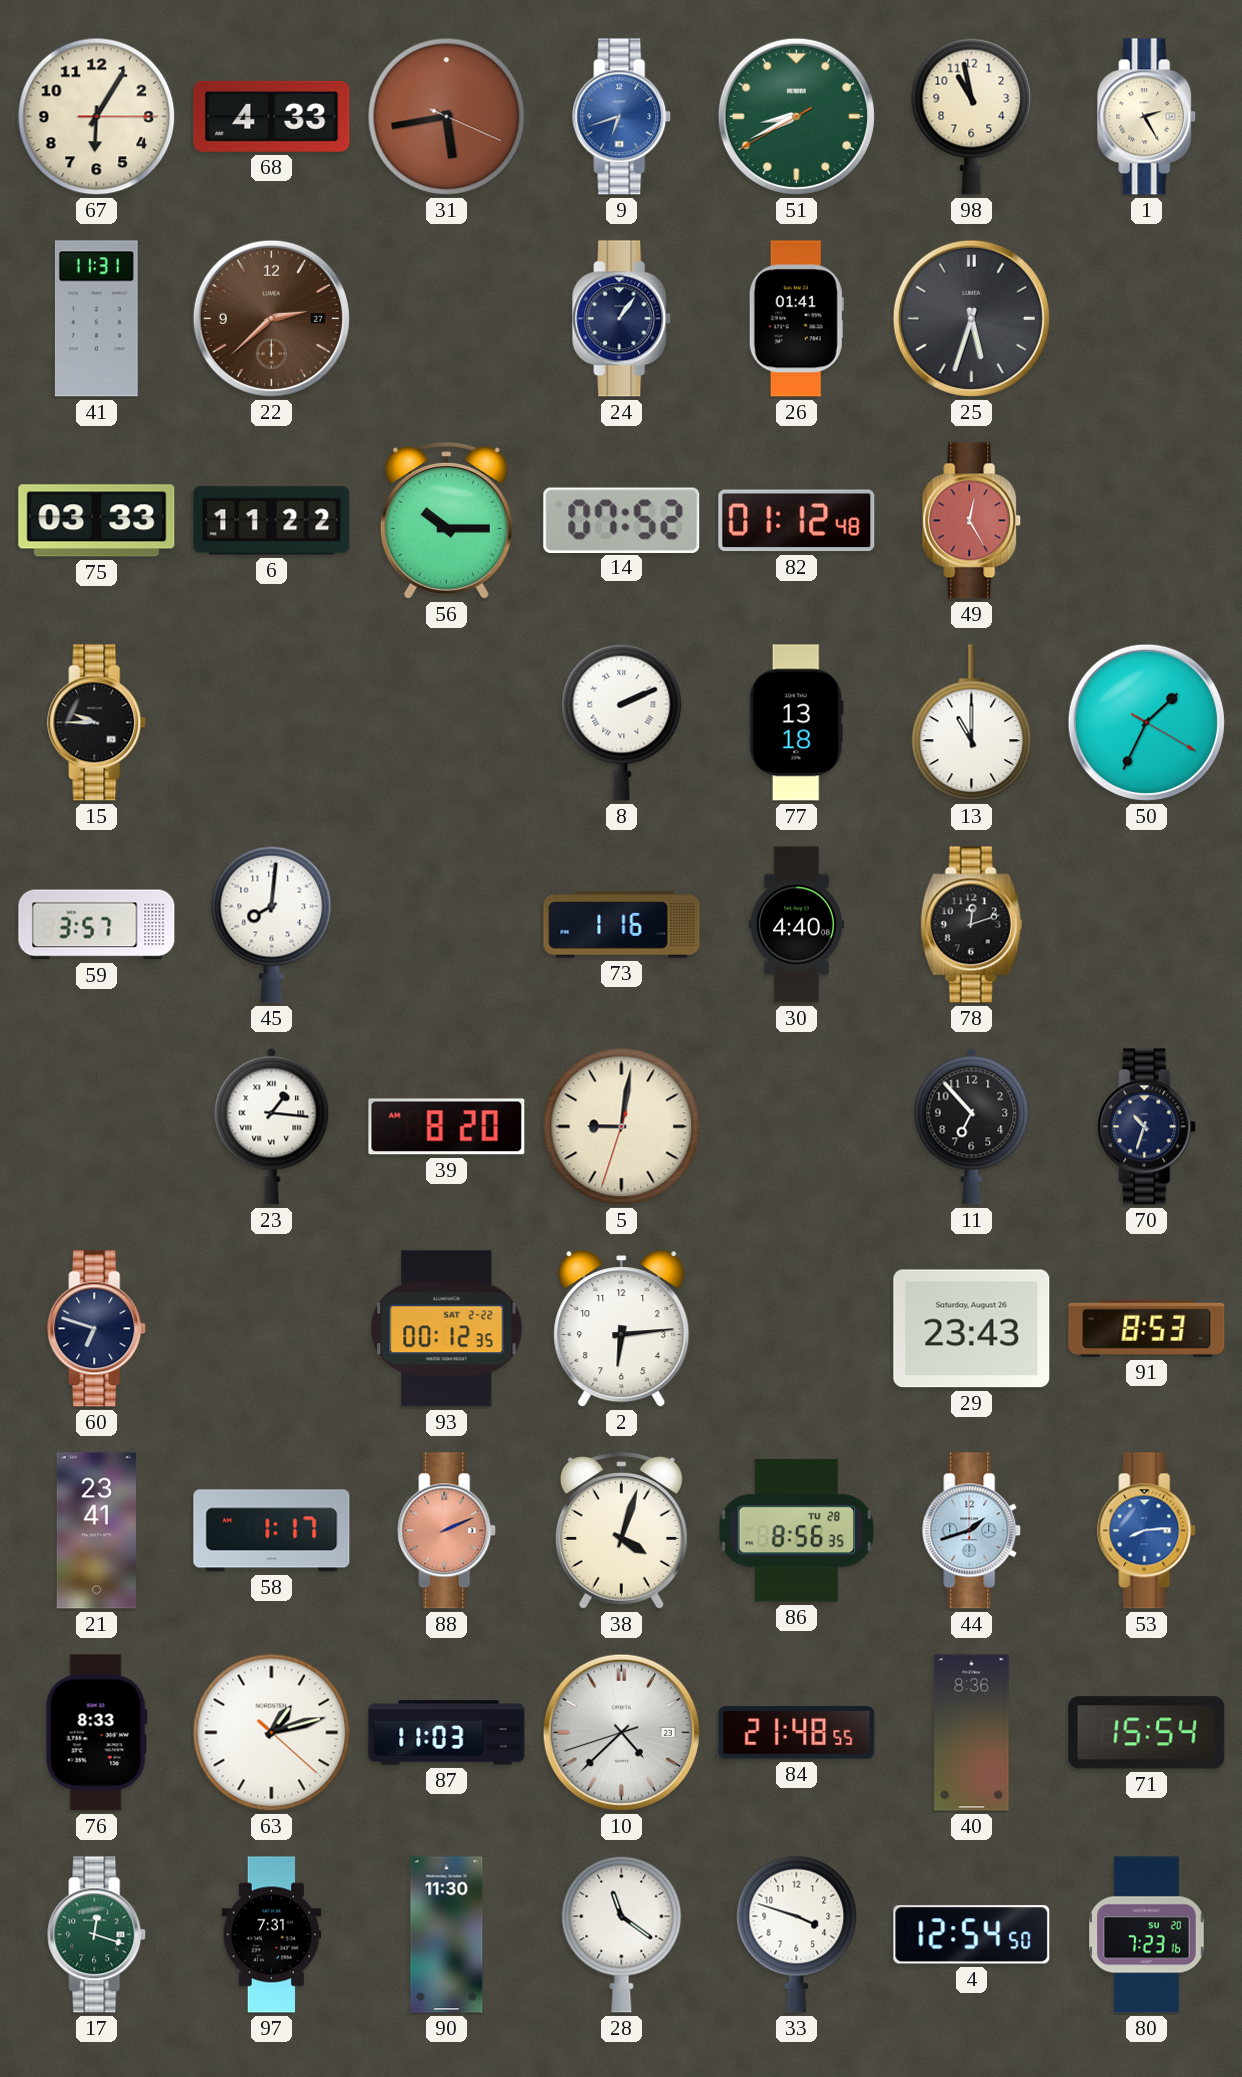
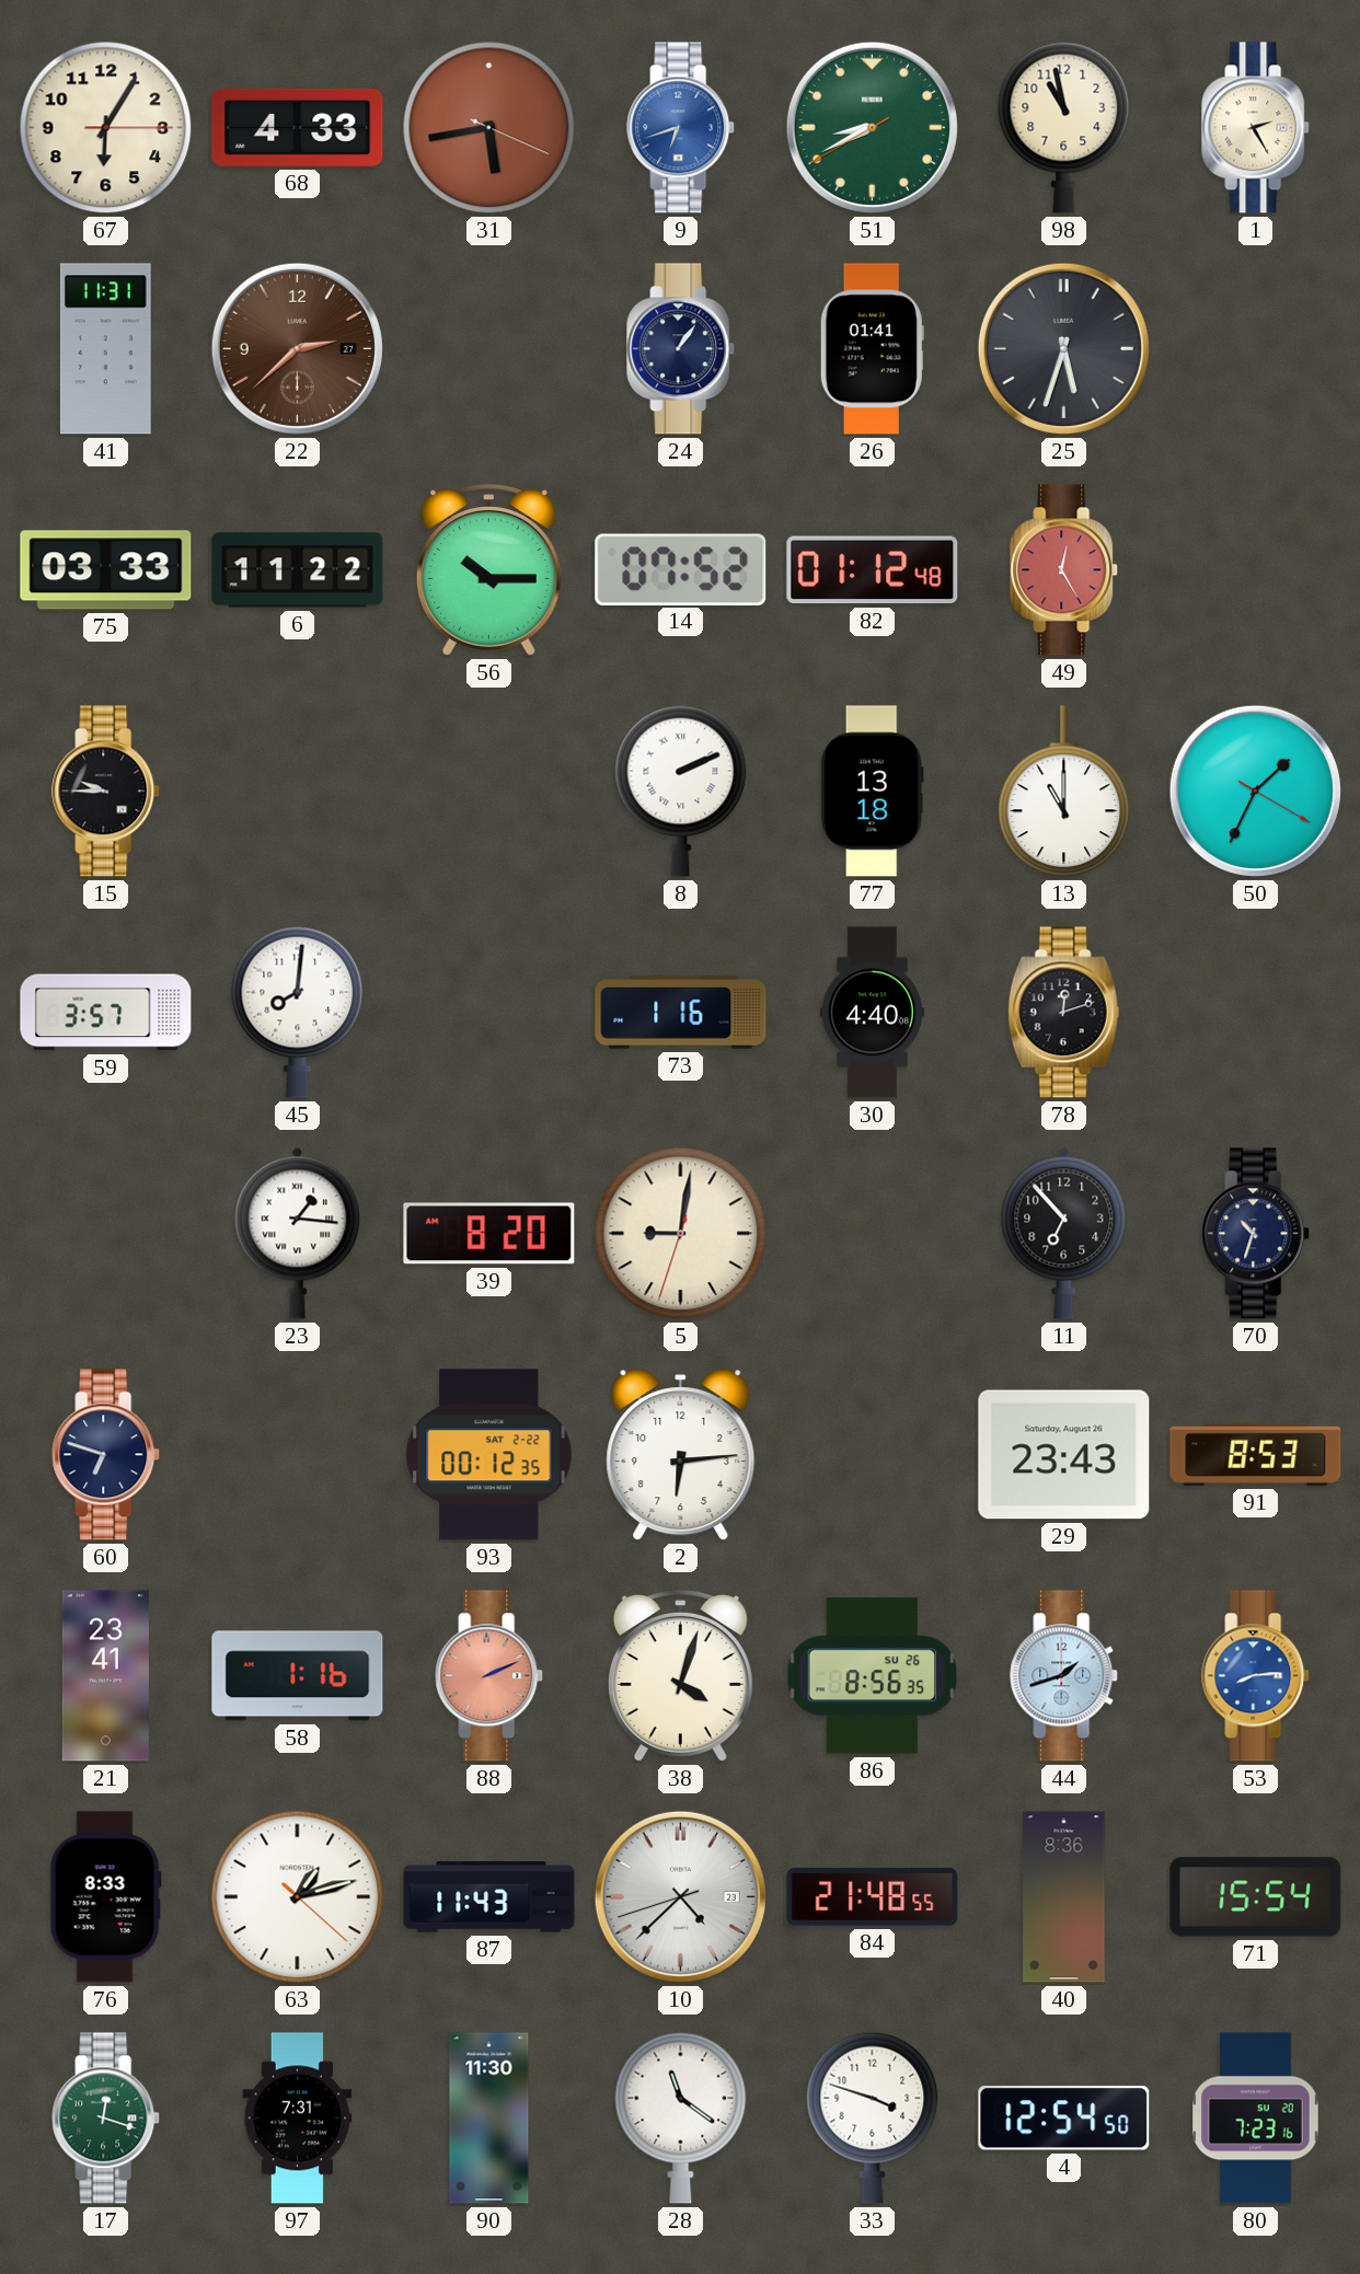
58: 1:17 -> 1:16
86 date: TU 28 -> SU 26
87: 11:03 -> 11:43
